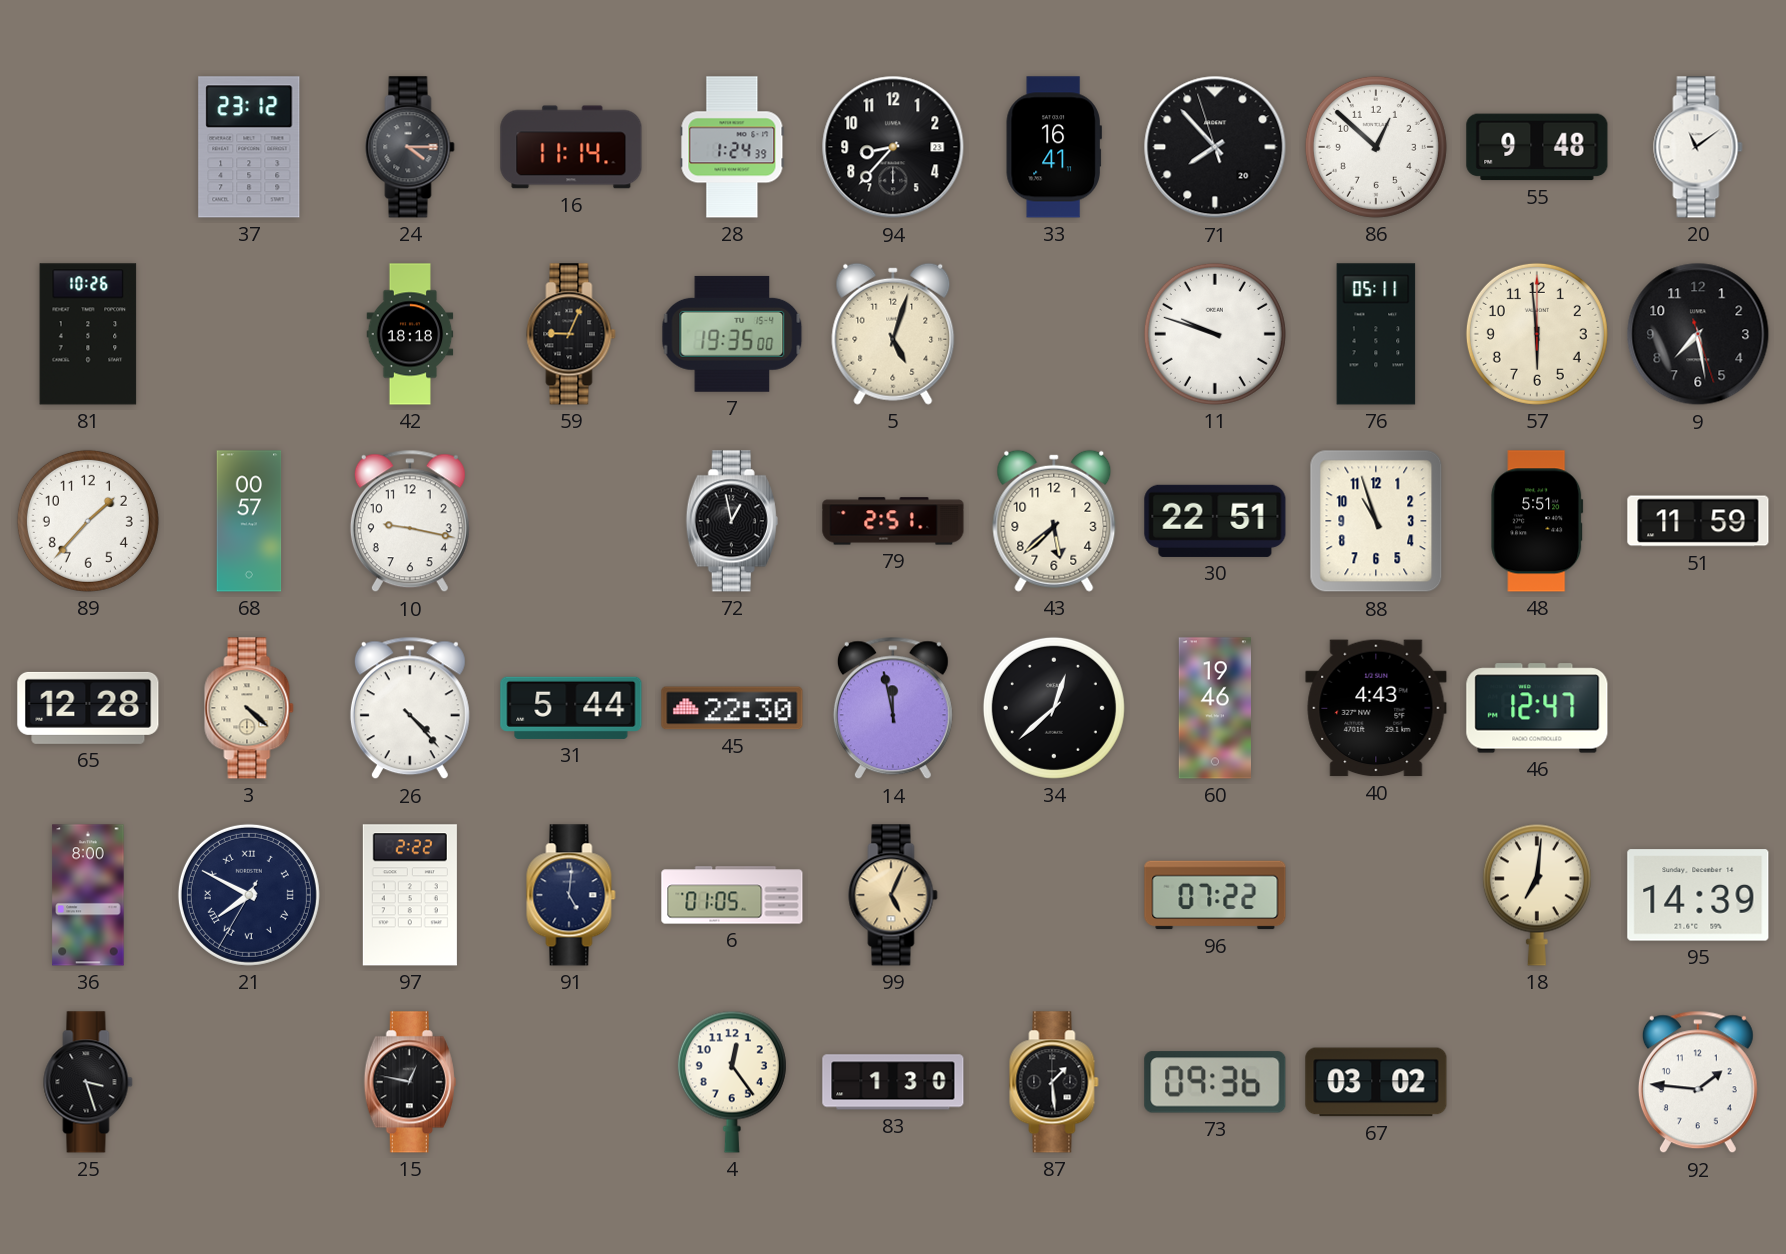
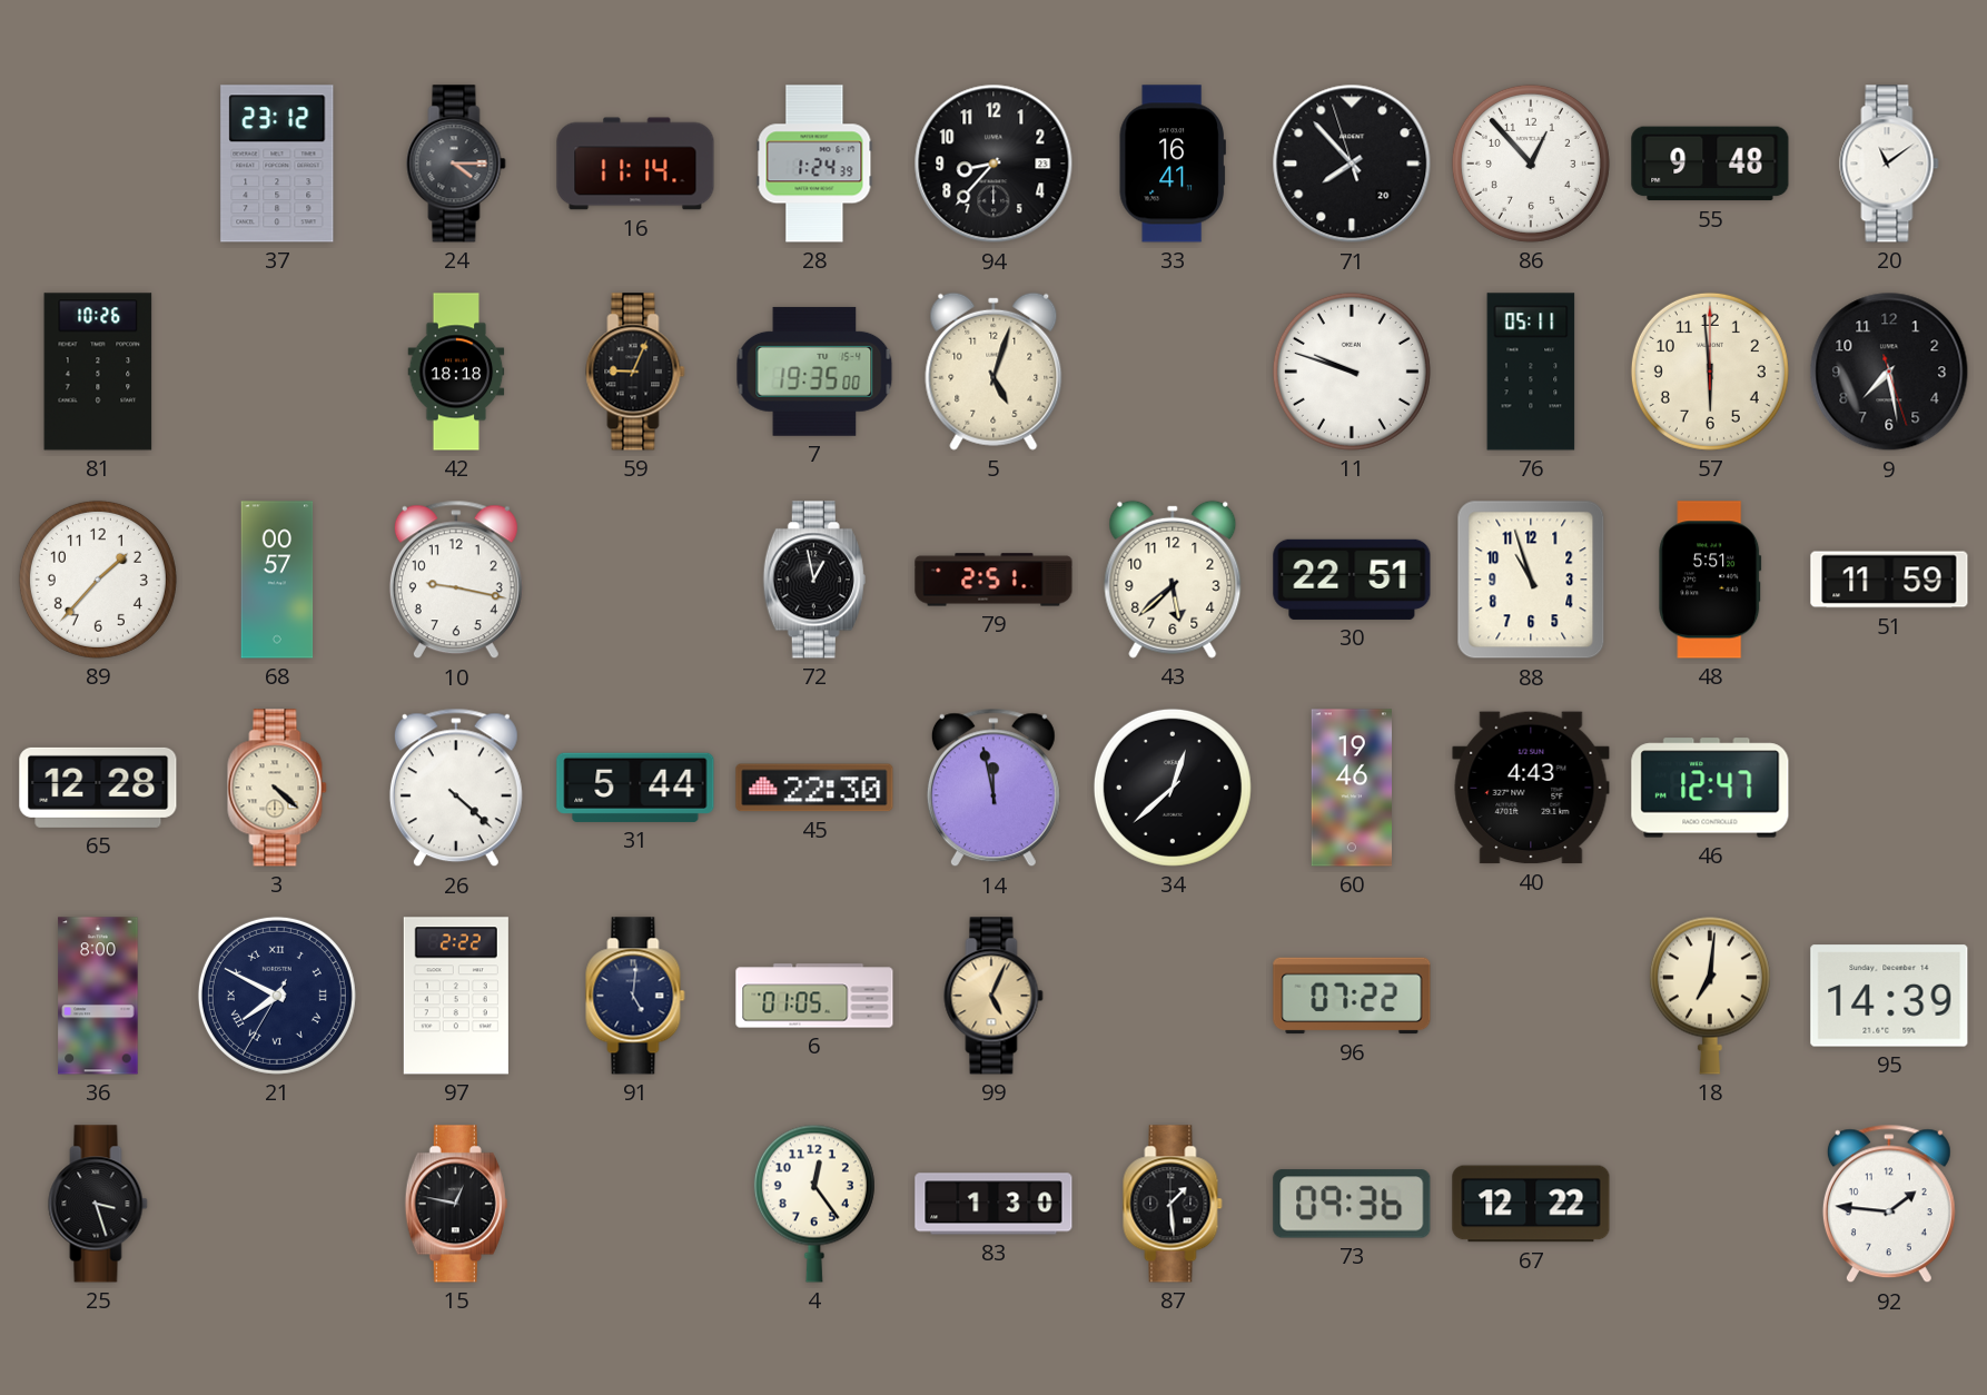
86: 12:52 -> 12:53
26: 4:23 -> 4:22
67: 03:02 -> 12:22
